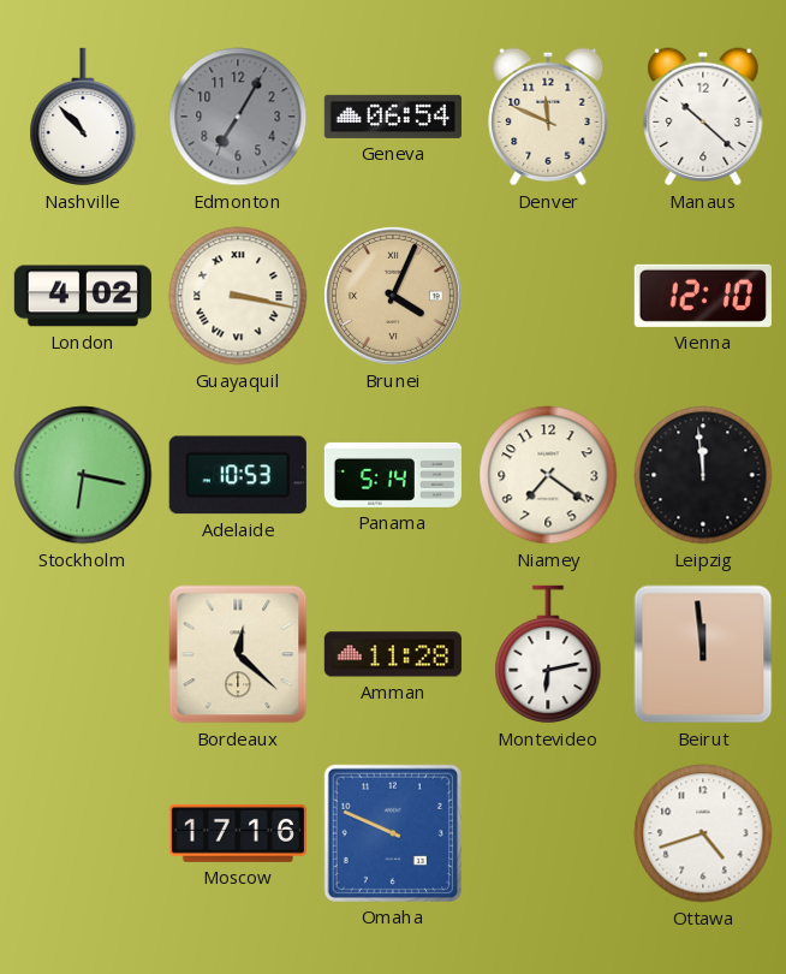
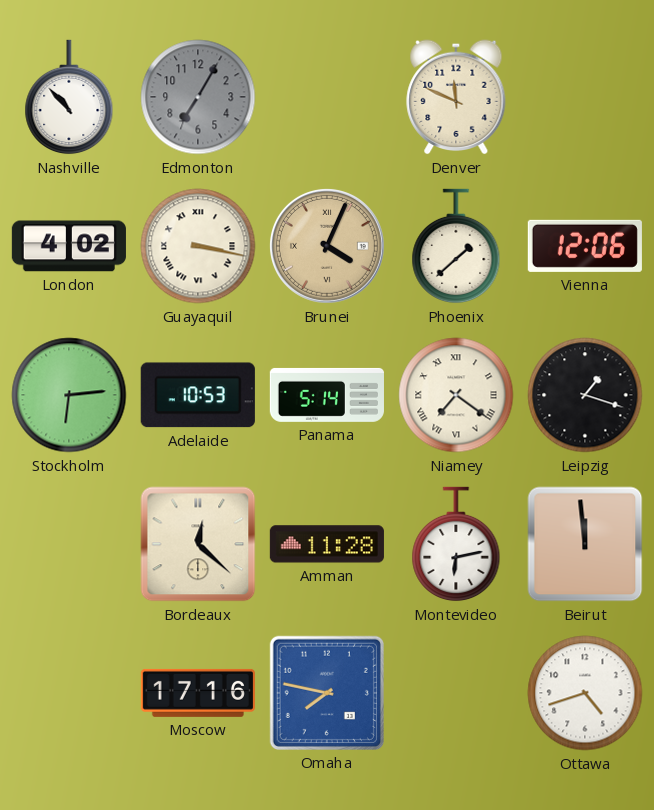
Geneva: 06:54 -> none
Manaus: 10:22 -> none
Phoenix: none -> 1:38
Vienna: 12:10 -> 12:06
Stockholm: 6:17 -> 6:14
Niamey numerals: Arabic -> Roman
Leipzig: 11:59 -> 1:18
Omaha: 9:49 -> 7:47
